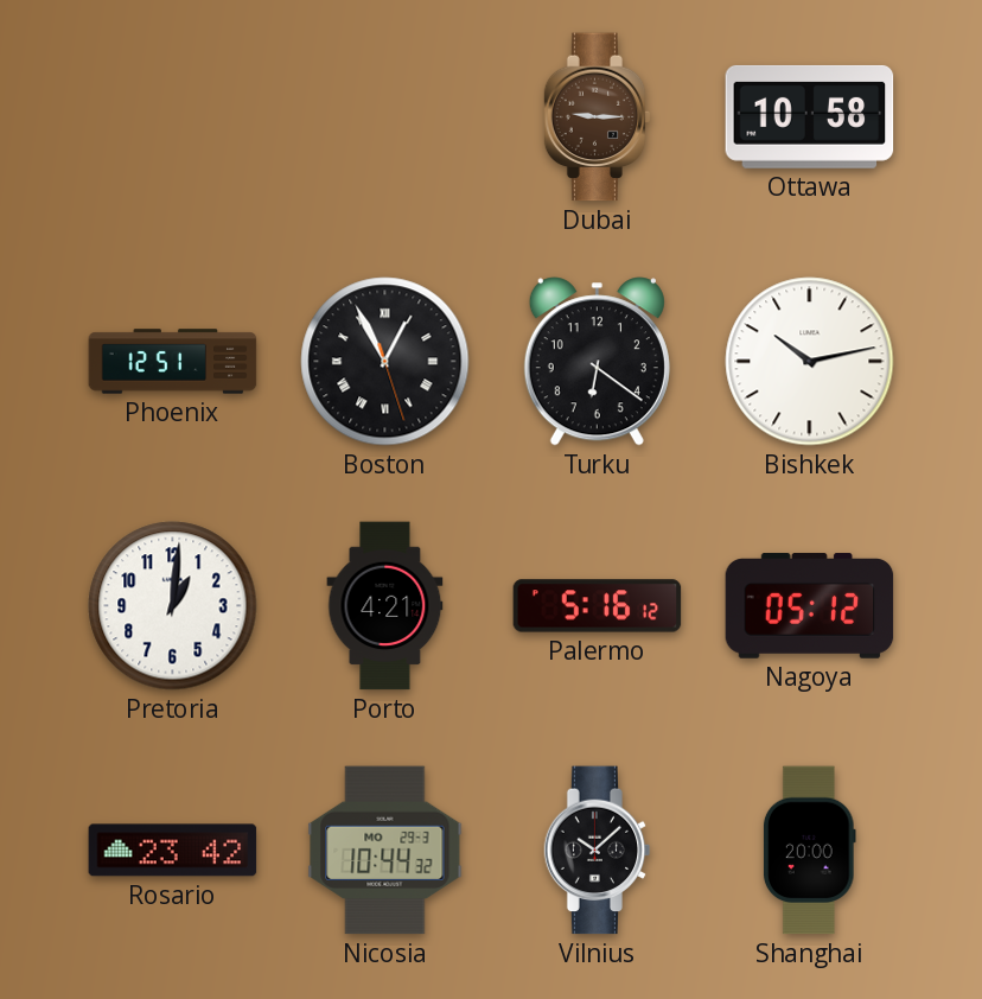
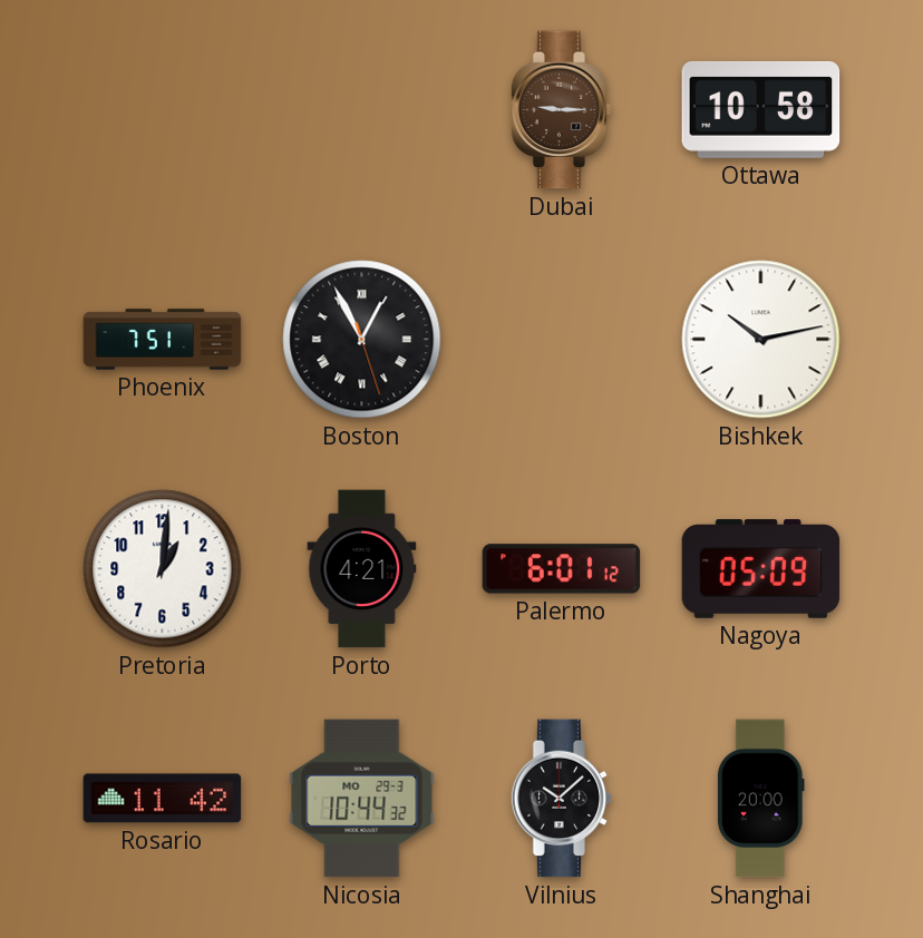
Phoenix: 12:51 -> 7:51
Turku: 6:21 -> none
Palermo: 5:16 -> 6:01
Nagoya: 05:12 -> 05:09
Rosario: 23:42 -> 11:42
